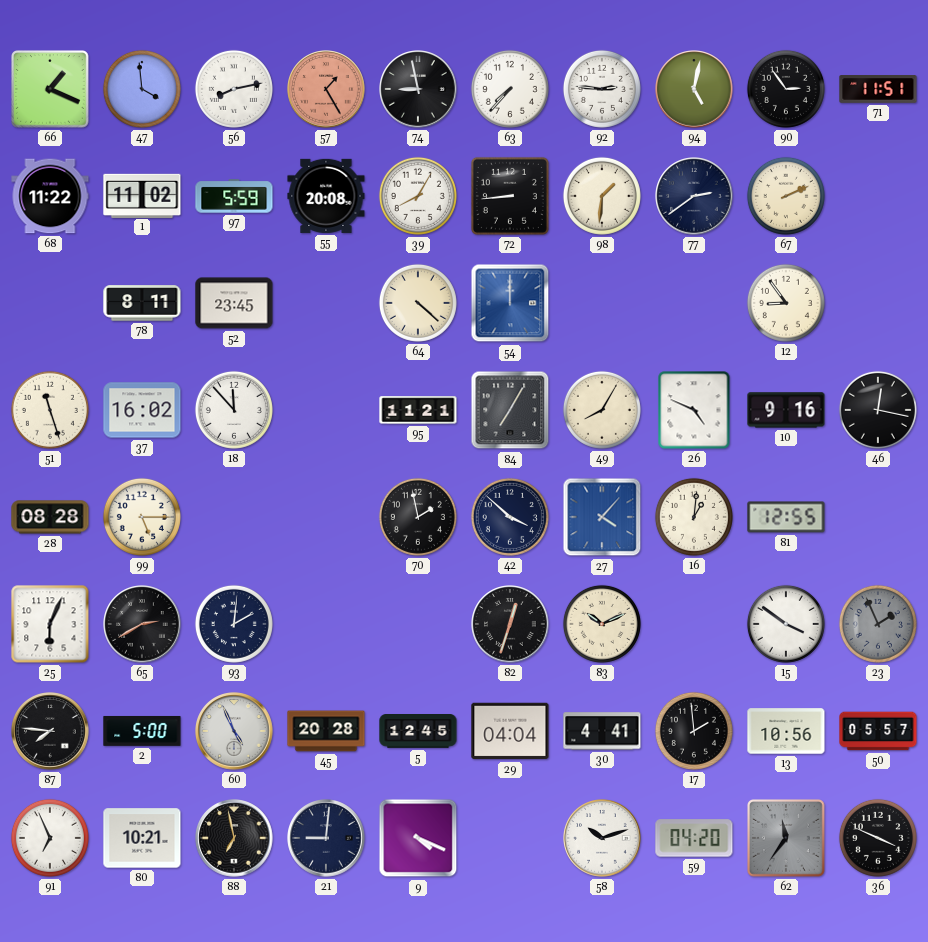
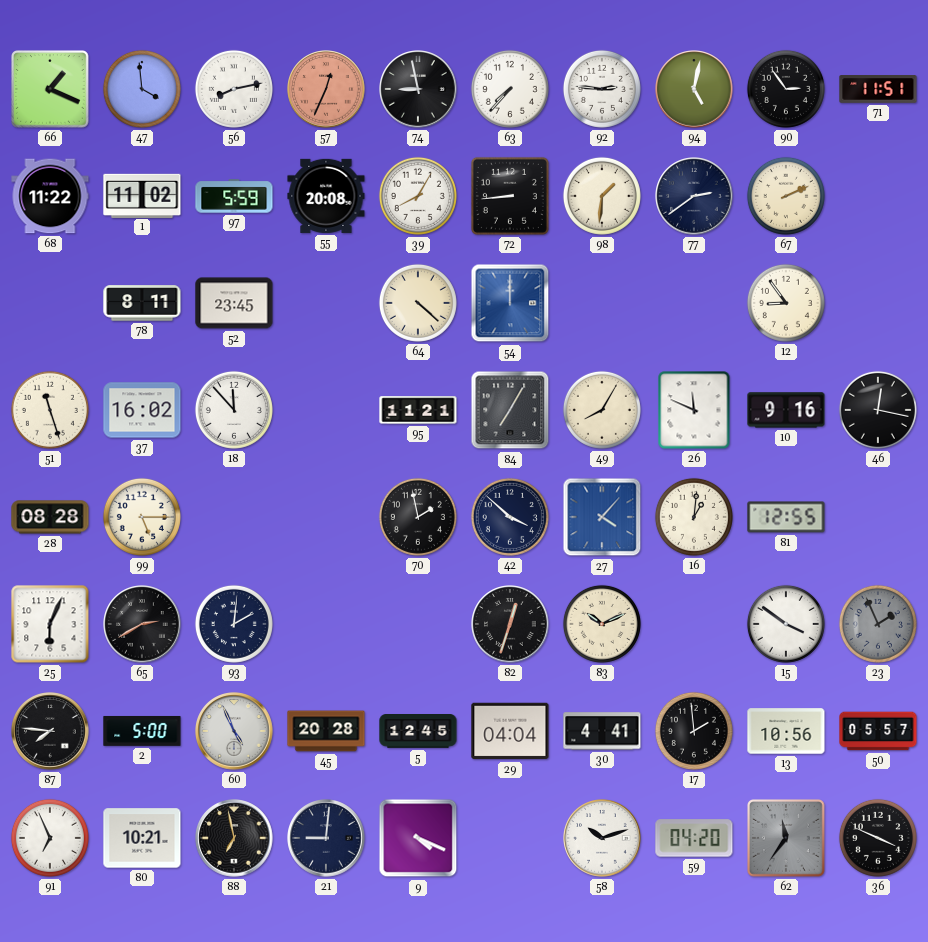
57: 1:25 -> 12:34
26: 4:49 -> 11:49
